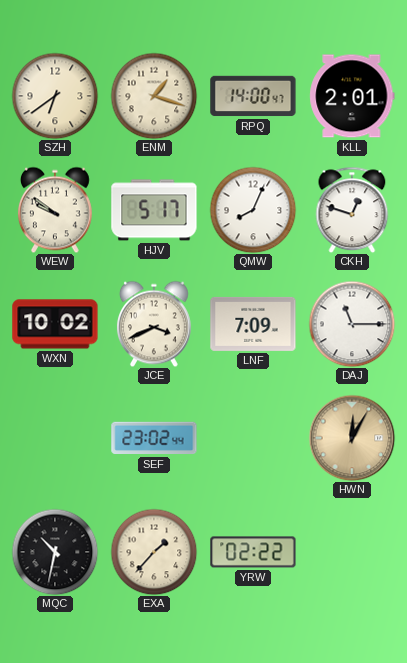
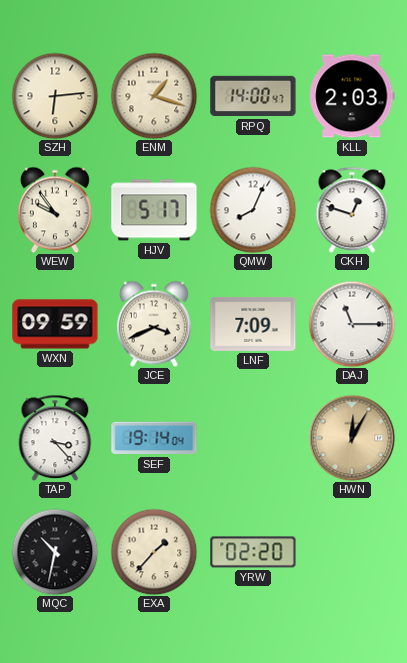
SZH: 6:39 -> 6:14
KLL: 2:01 -> 2:03
WEW: 9:51 -> 9:54
WXN: 10:02 -> 09:59
TAP: none -> 3:23
SEF: 23:02 -> 19:14
YRW: 02:22 -> 02:20
